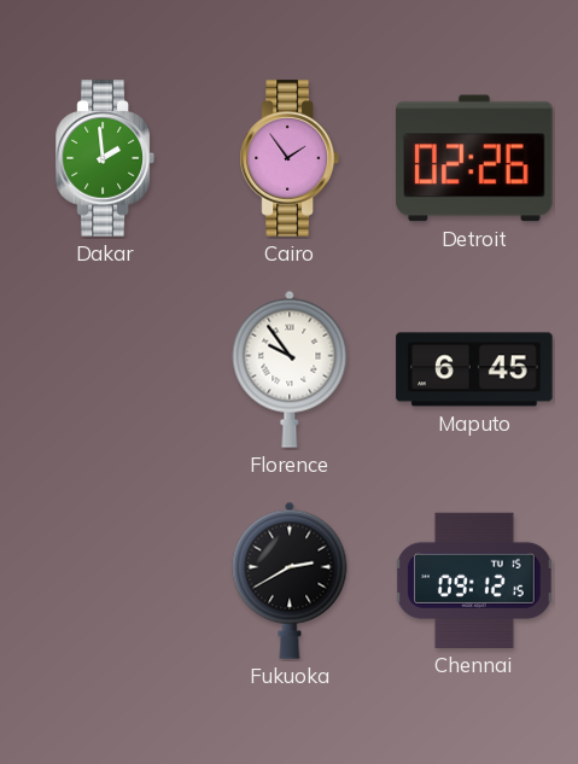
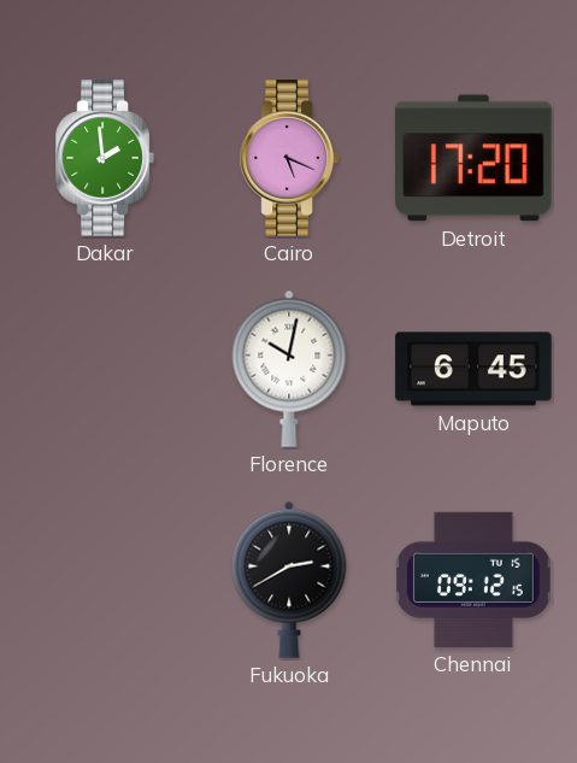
Cairo: 1:54 -> 5:19
Detroit: 02:26 -> 17:20
Florence: 9:54 -> 10:02
